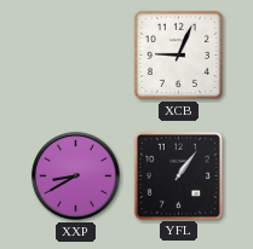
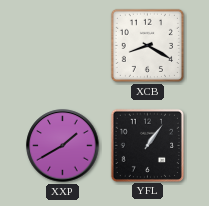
XCB: 9:04 -> 8:20
XXP: 8:40 -> 1:40
